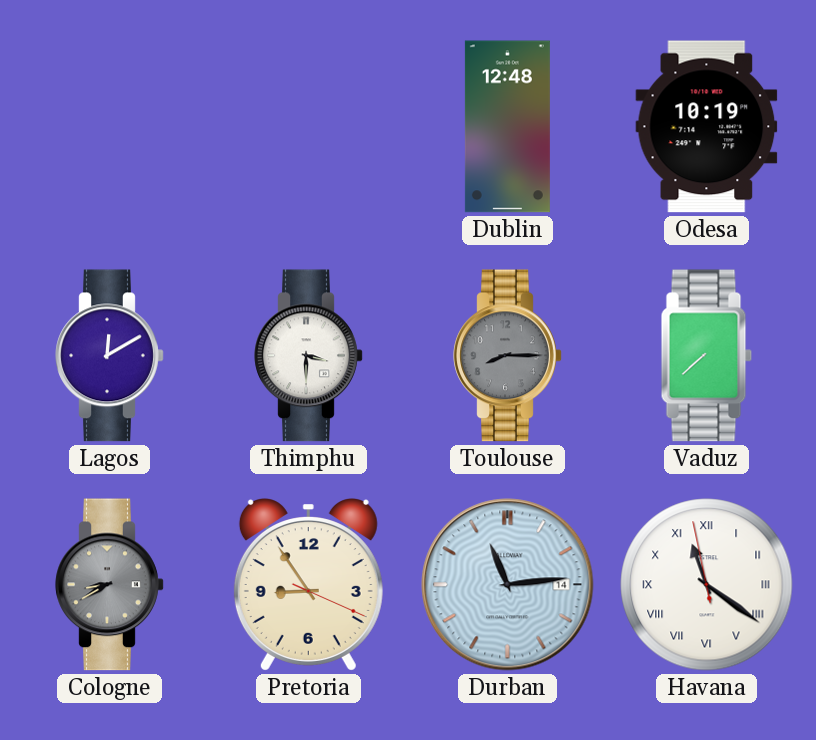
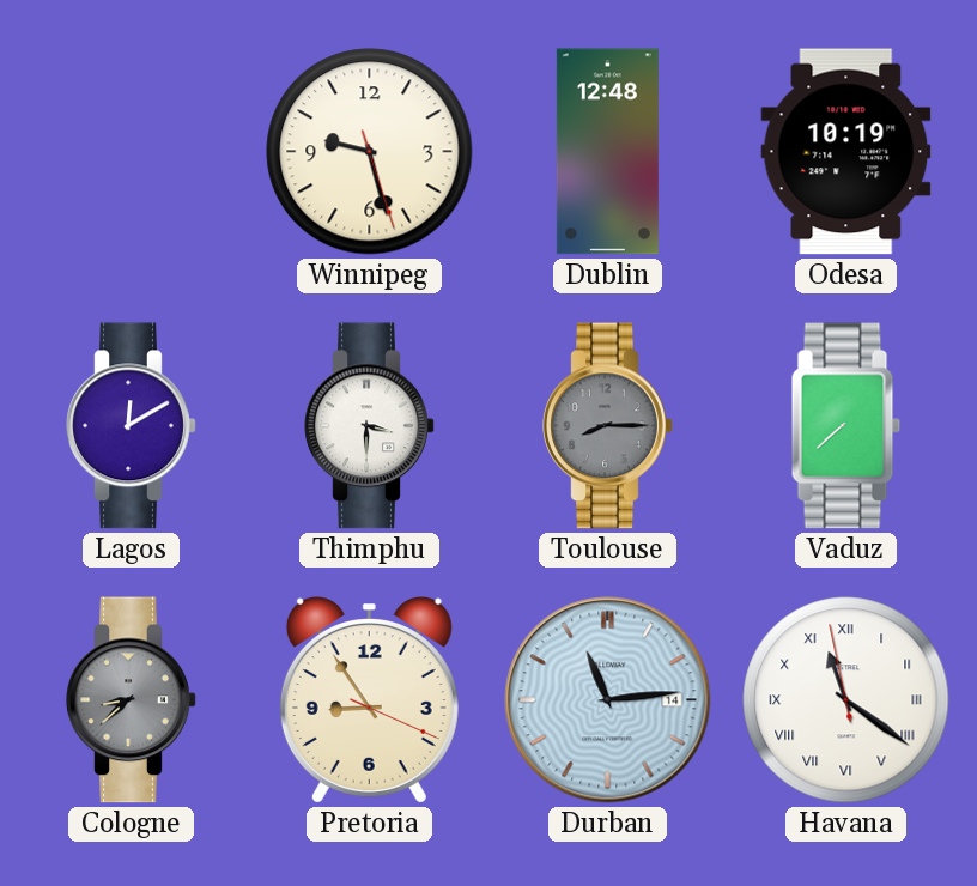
Winnipeg: none -> 9:27
Cologne: 8:40 -> 8:38
